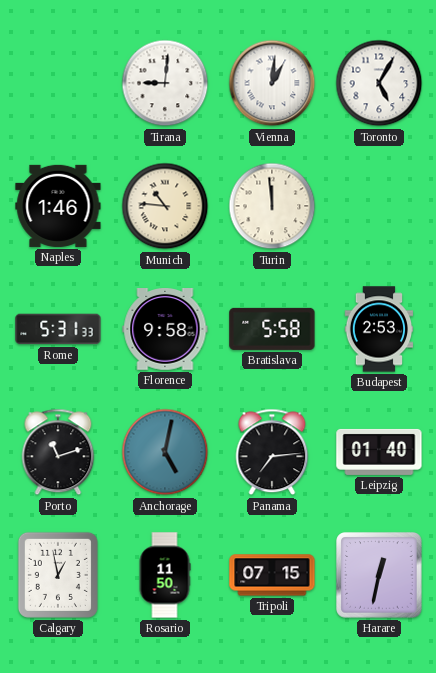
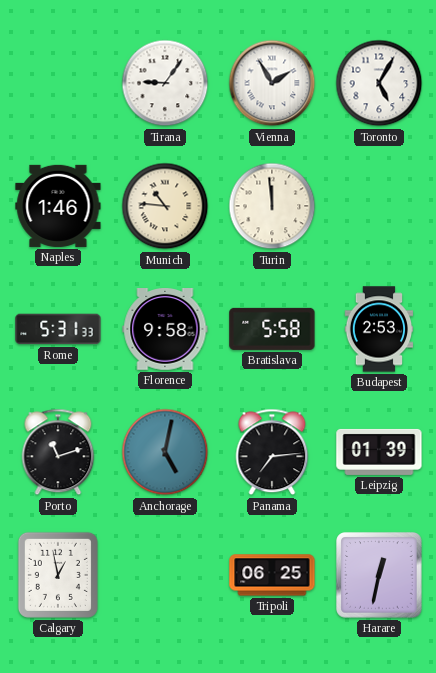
Tirana: 9:01 -> 9:06
Vienna: 1:01 -> 1:55
Leipzig: 01:40 -> 01:39
Rosario: 11:50 -> none
Tripoli: 07:15 -> 06:25
